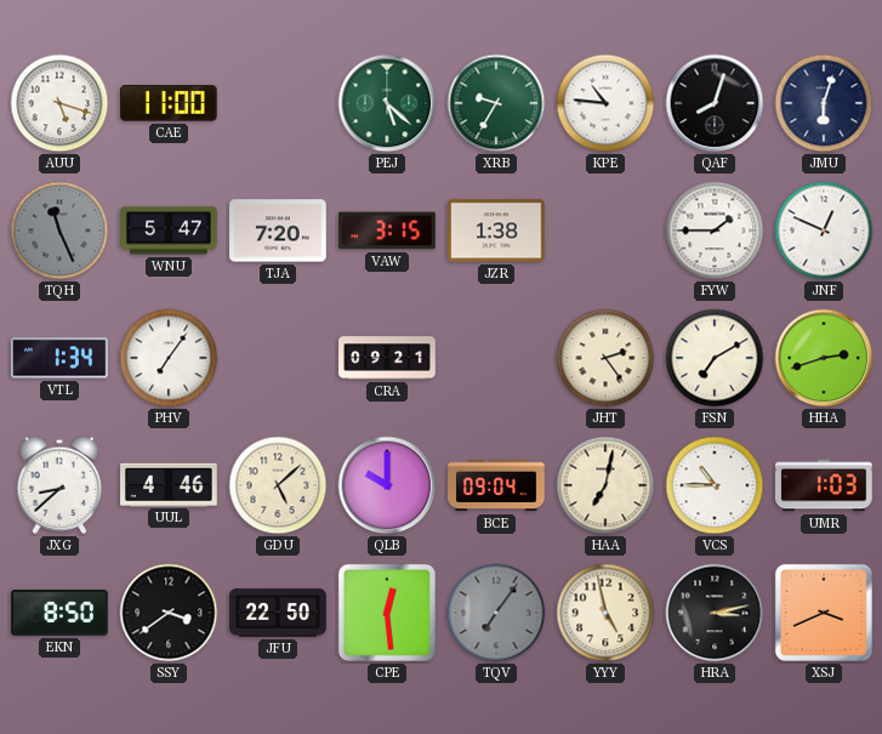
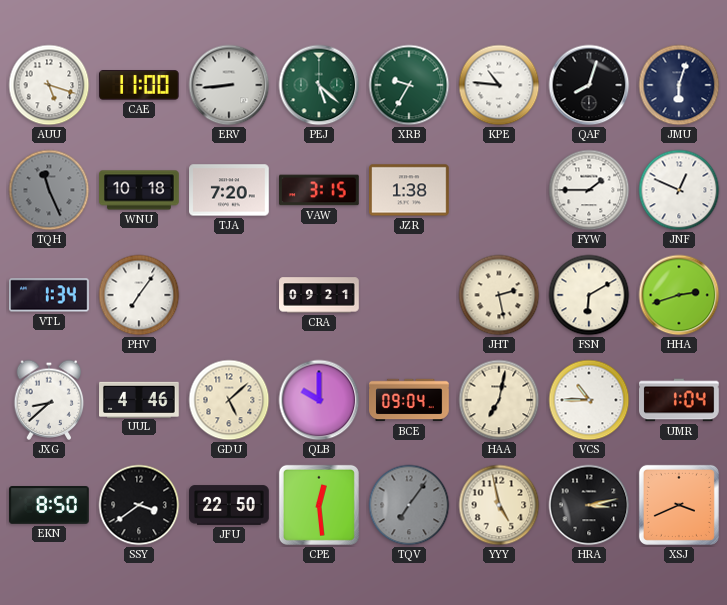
ERV: none -> 8:44
WNU: 5:47 -> 10:18
JHT: 2:24 -> 2:28
FSN: 7:10 -> 6:10
UMR: 1:03 -> 1:04
